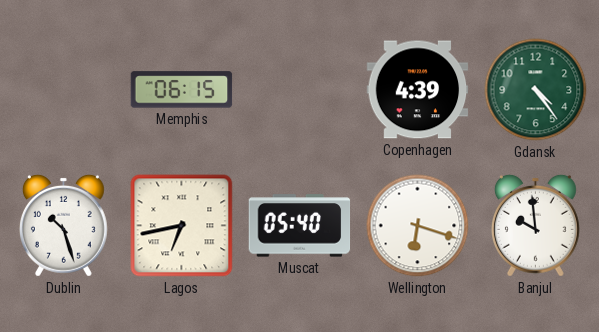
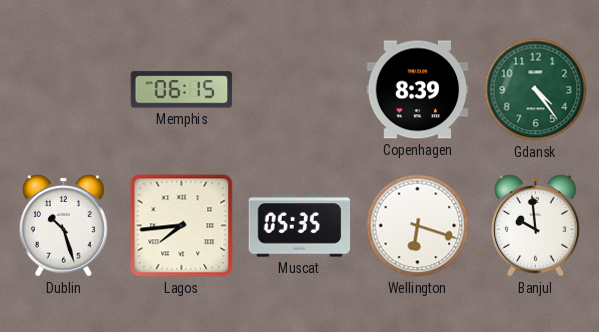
Copenhagen: 4:39 -> 8:39
Lagos: 6:43 -> 7:44
Muscat: 05:40 -> 05:35
